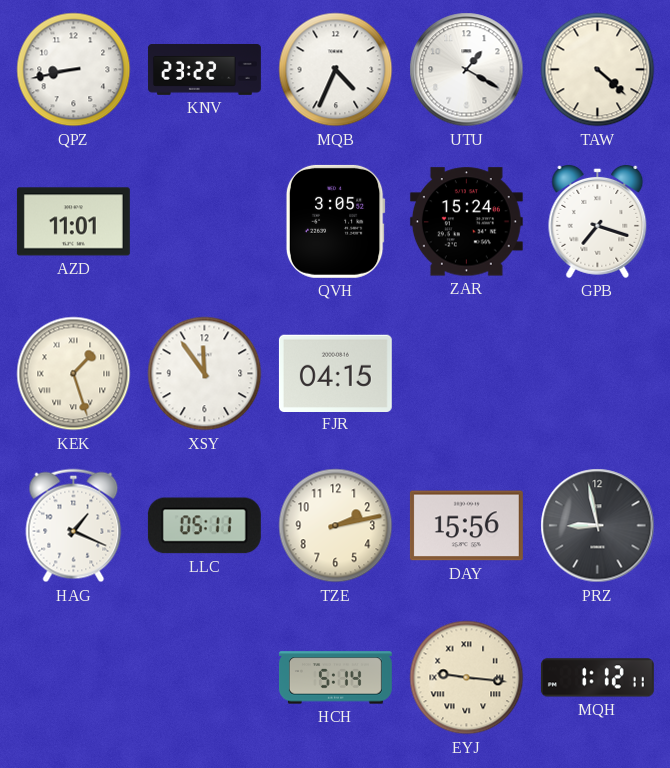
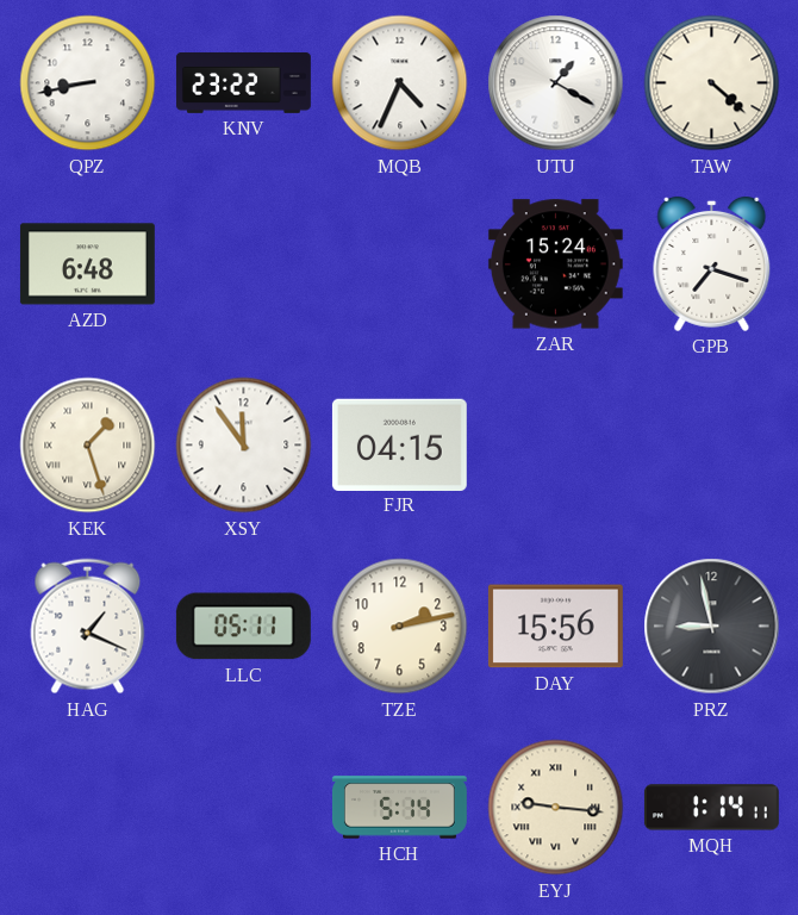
AZD: 11:01 -> 6:48
QVH: 3:05 -> none
MQH: 1:12 -> 1:14
